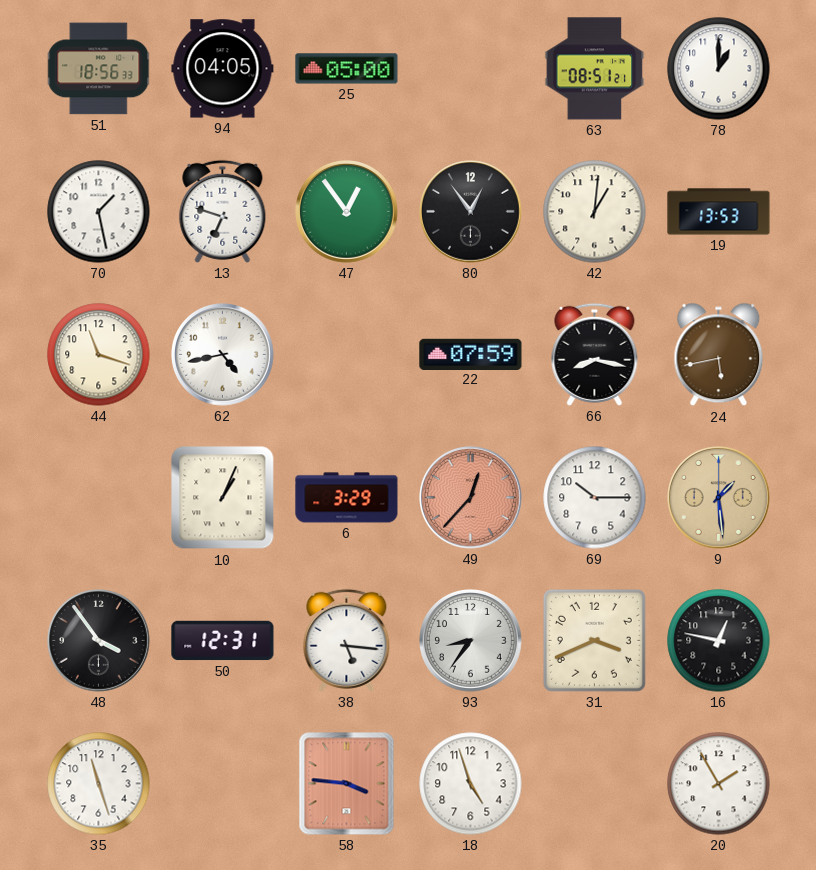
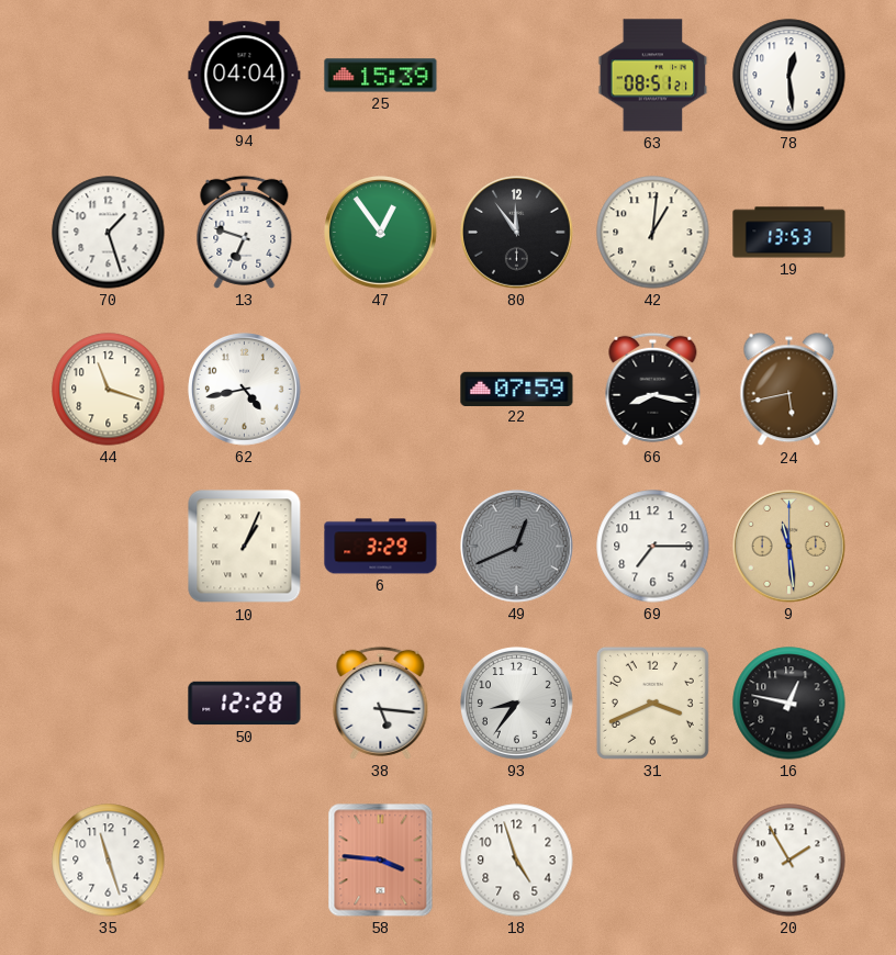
51: 18:56 -> none
94: 04:05 -> 04:04
25: 05:00 -> 15:39
78: 1:00 -> 12:29
70: 1:28 -> 1:27
80: 12:54 -> 11:54
49: 12:37 -> 12:41
49 dial: salmon -> grey
69: 10:15 -> 7:15
9: 1:29 -> 11:29
48: 3:54 -> none
50: 12:31 -> 12:28
